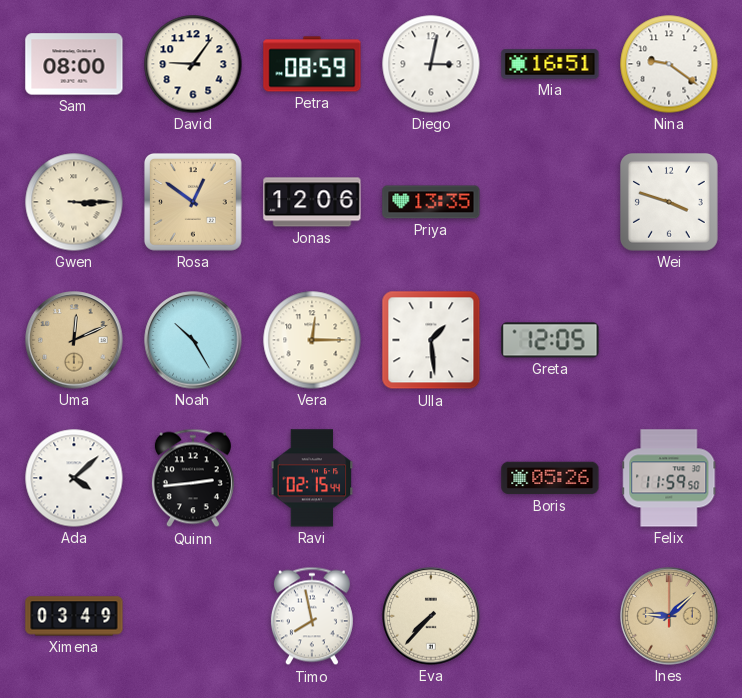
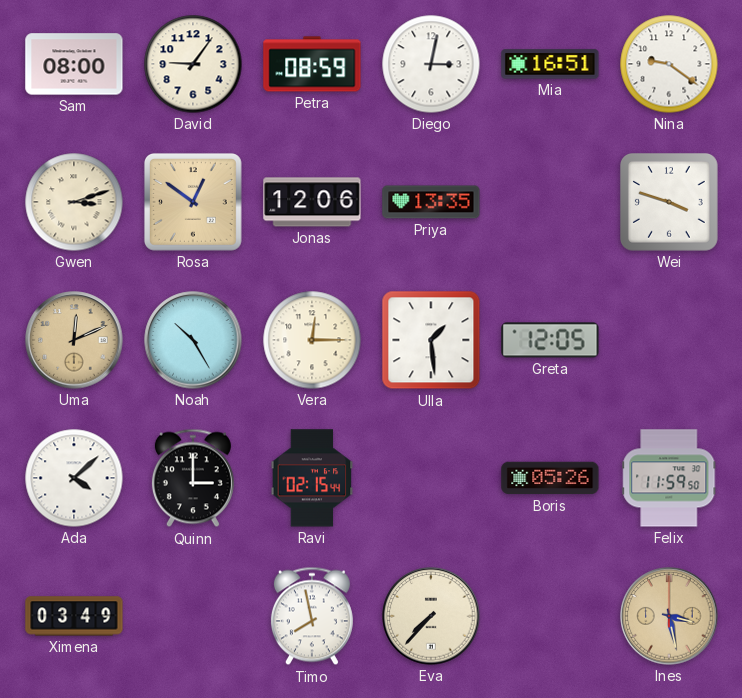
Gwen: 3:15 -> 3:12
Quinn: 2:44 -> 3:00
Ines: 9:08 -> 3:28
